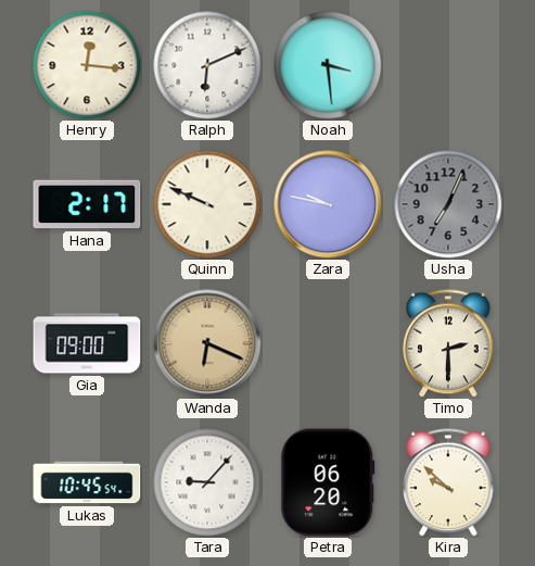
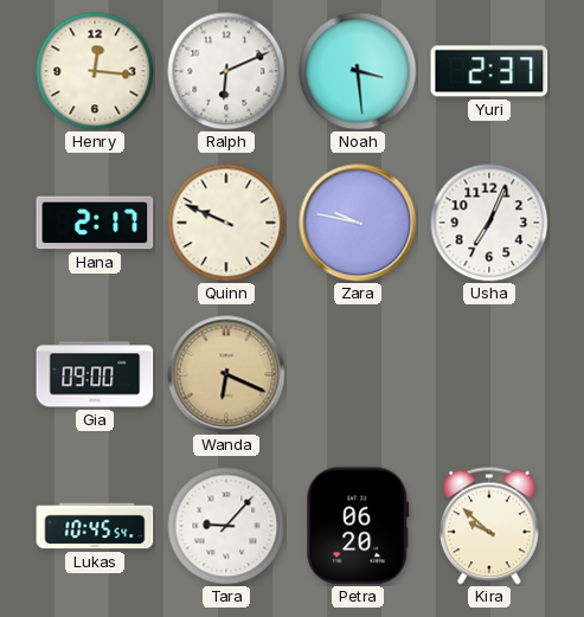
Yuri: none -> 2:37
Usha dial: grey -> white
Timo: 2:30 -> none
